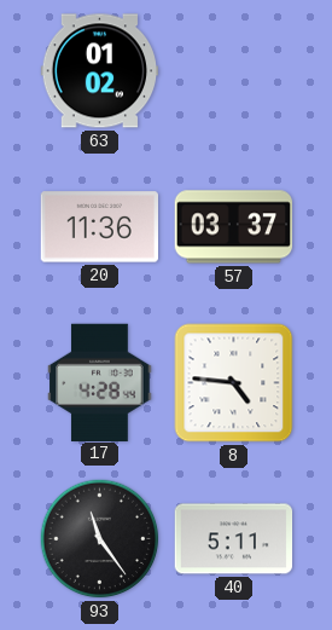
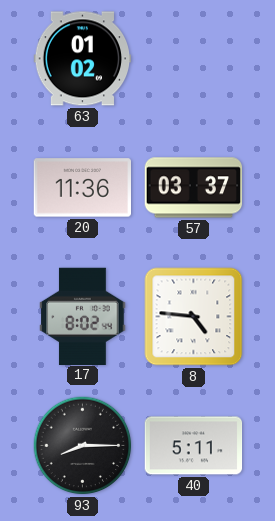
17: 4:28 -> 8:02
93: 11:24 -> 8:15
